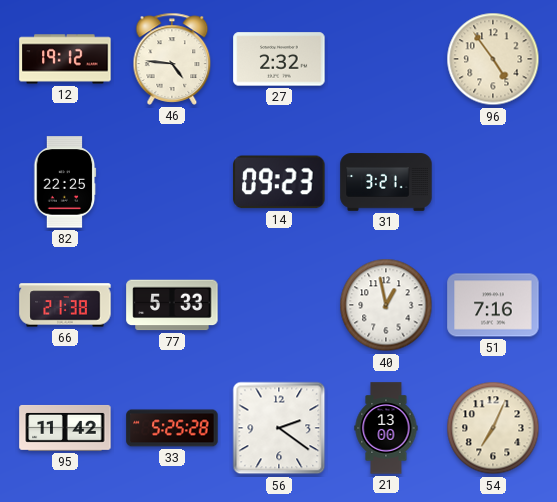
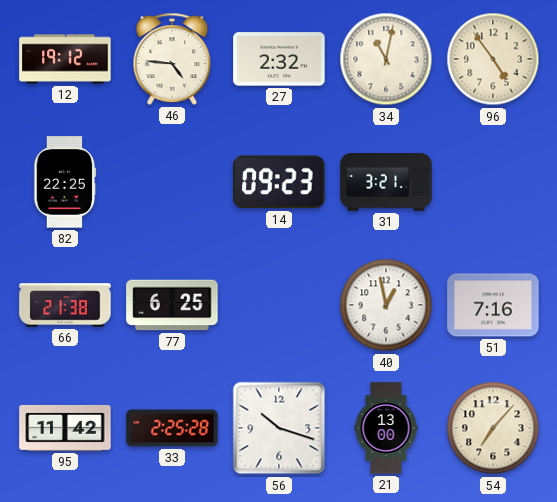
34: none -> 11:02
77: 5:33 -> 6:25
33: 5:25 -> 2:25
56: 2:21 -> 10:18
54: 7:04 -> 7:07
